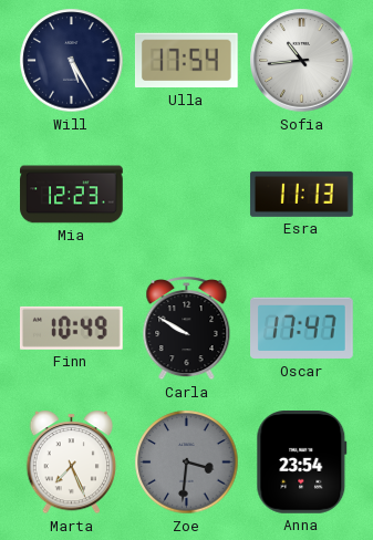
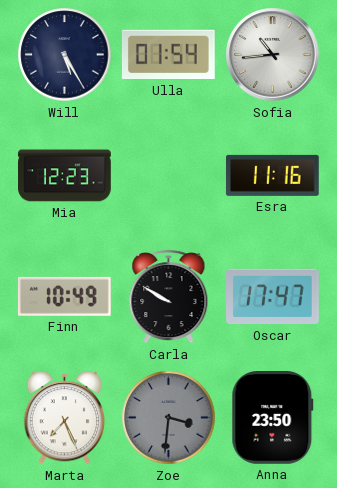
Ulla: 17:54 -> 01:54
Esra: 11:13 -> 11:16
Anna: 23:54 -> 23:50
